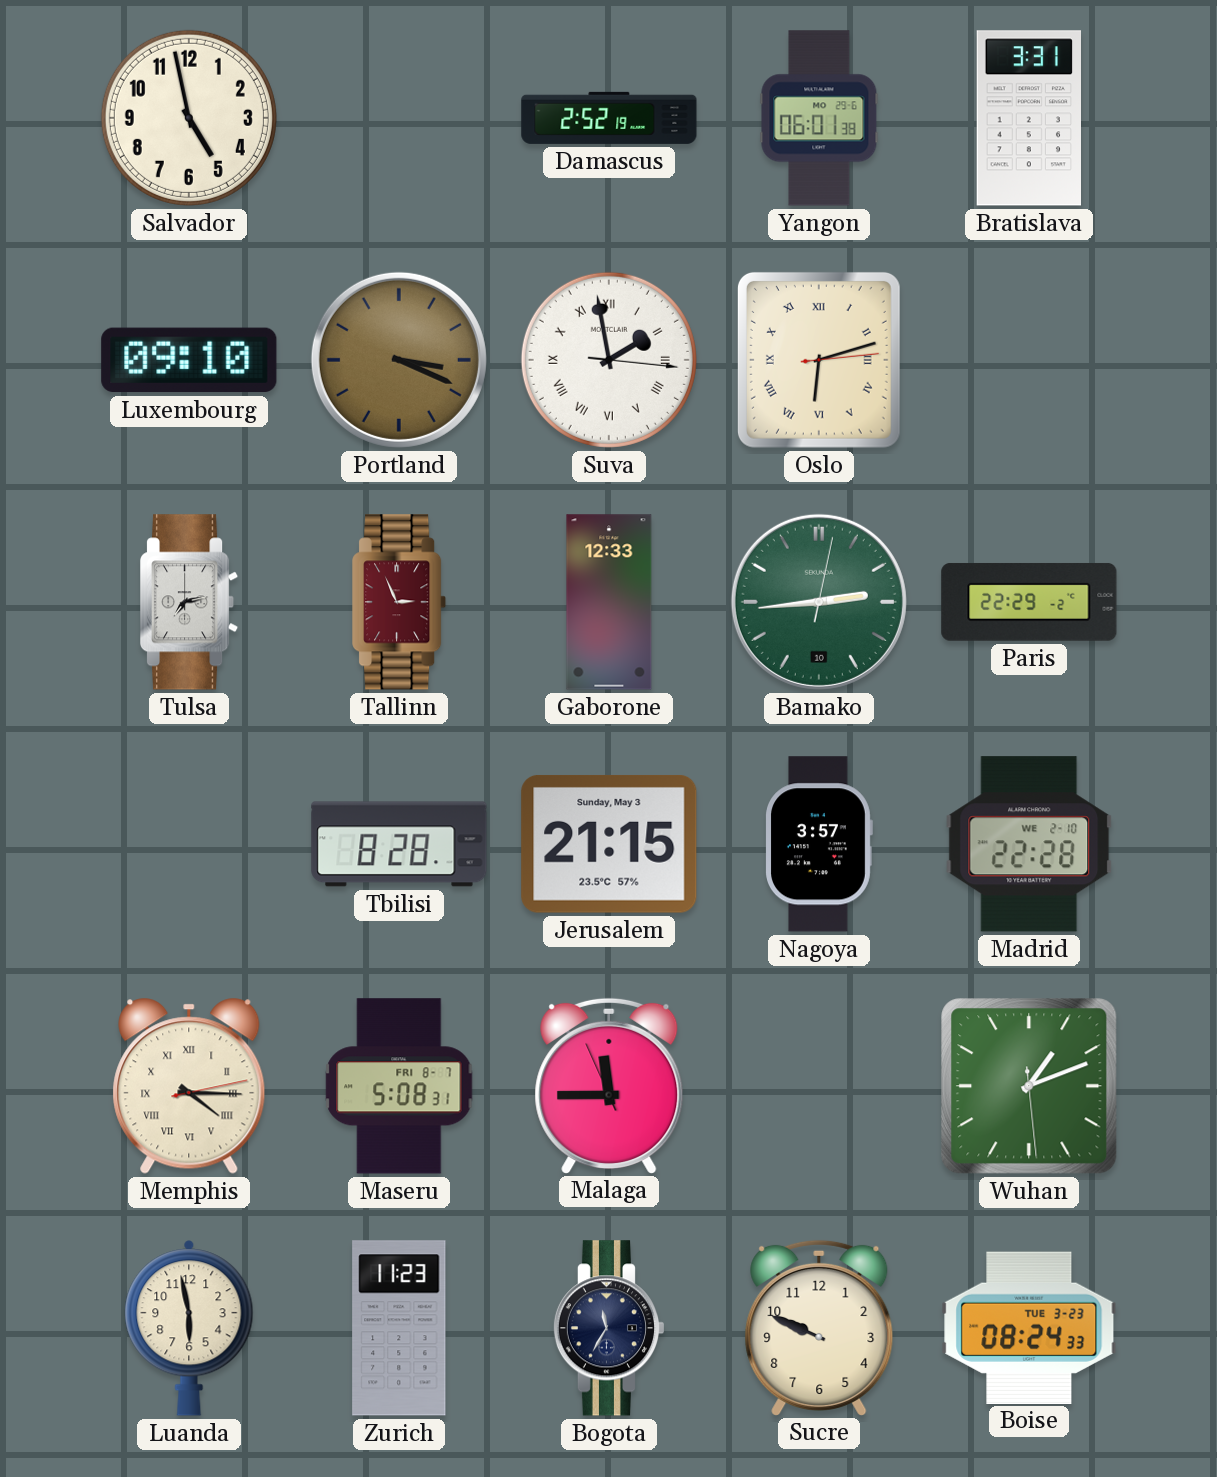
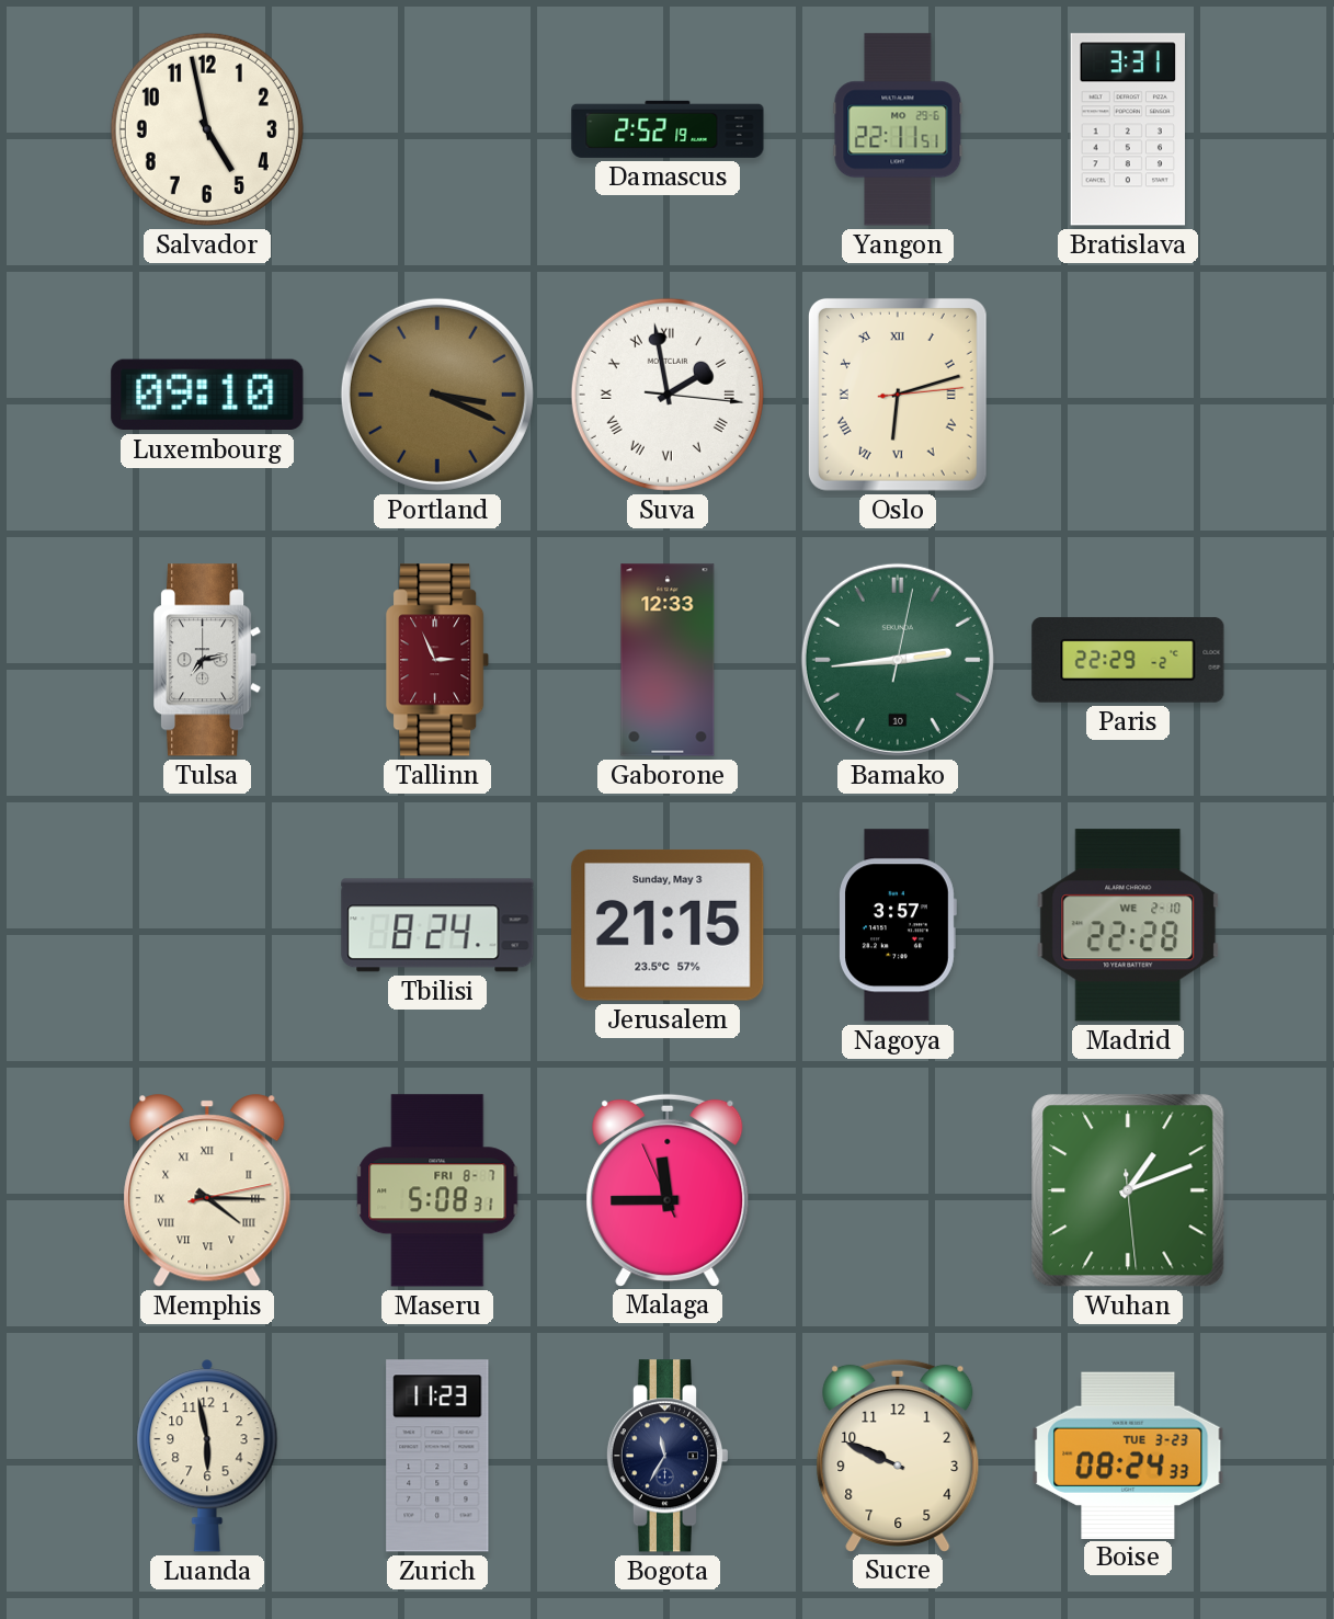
Yangon: 06:01 -> 22:11
Tbilisi: 8:28 -> 8:24
